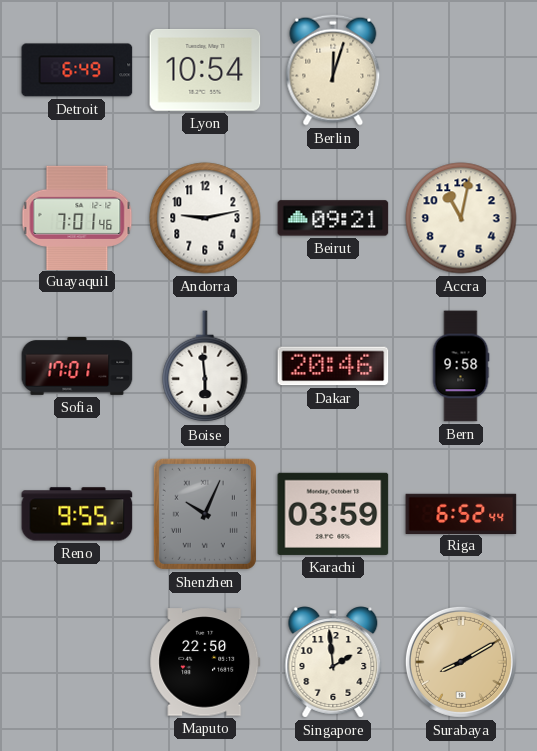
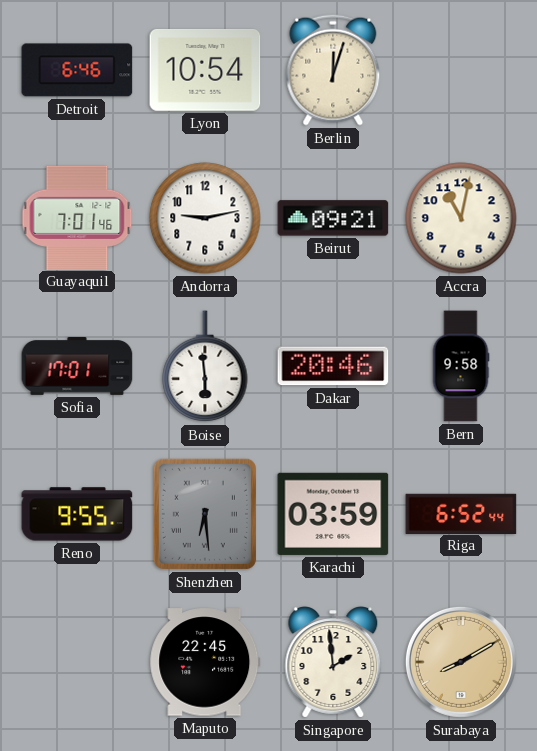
Detroit: 6:49 -> 6:46
Shenzhen: 10:04 -> 6:29
Maputo: 22:50 -> 22:45
